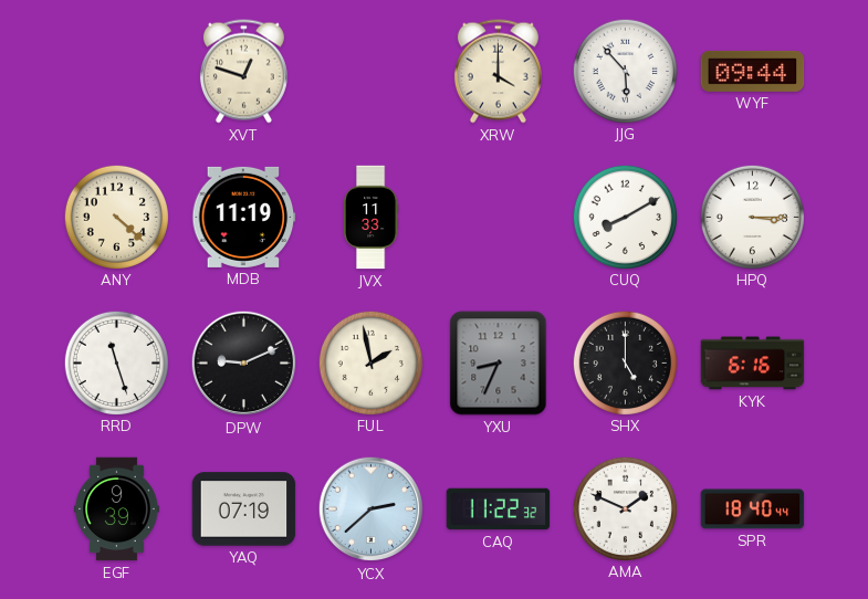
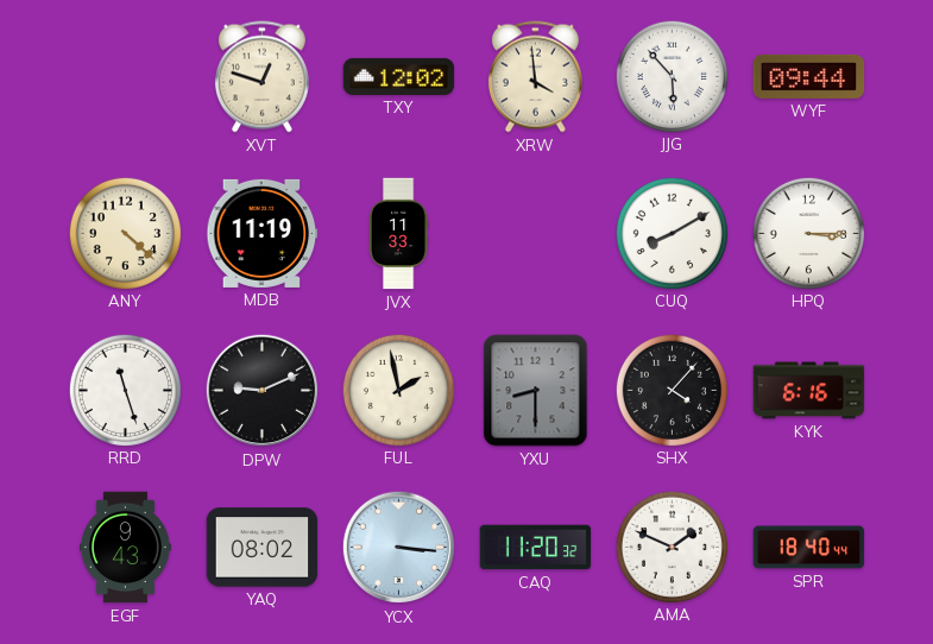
TXY: none -> 12:02
XRW: 4:00 -> 3:59
YXU: 8:34 -> 8:30
SHX: 5:00 -> 4:07
EGF: 9:39 -> 9:43
YAQ: 07:19 -> 08:02
YCX: 2:38 -> 3:16
CAQ: 11:22 -> 11:20
